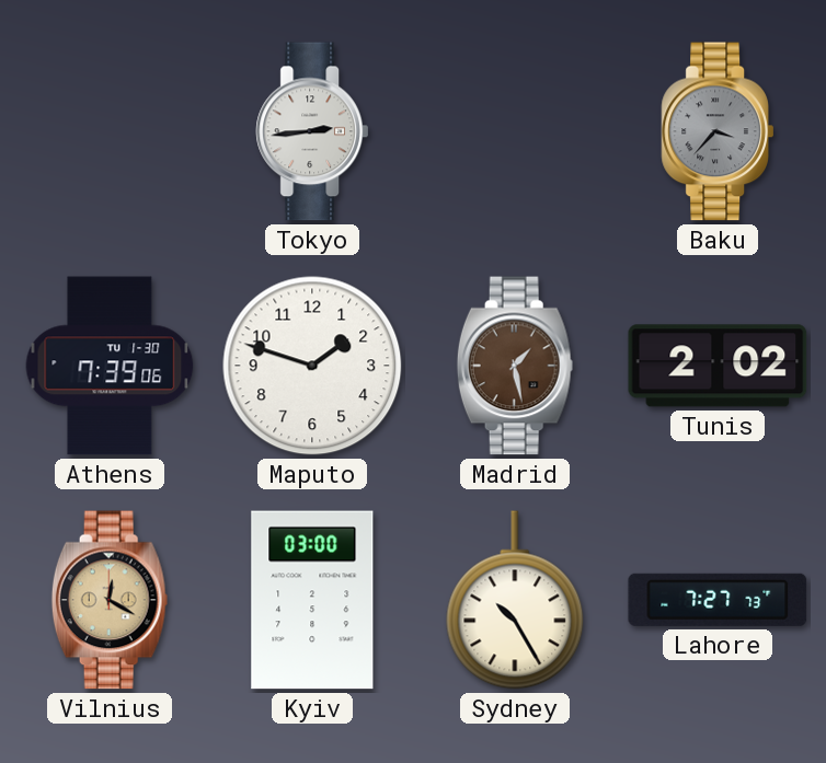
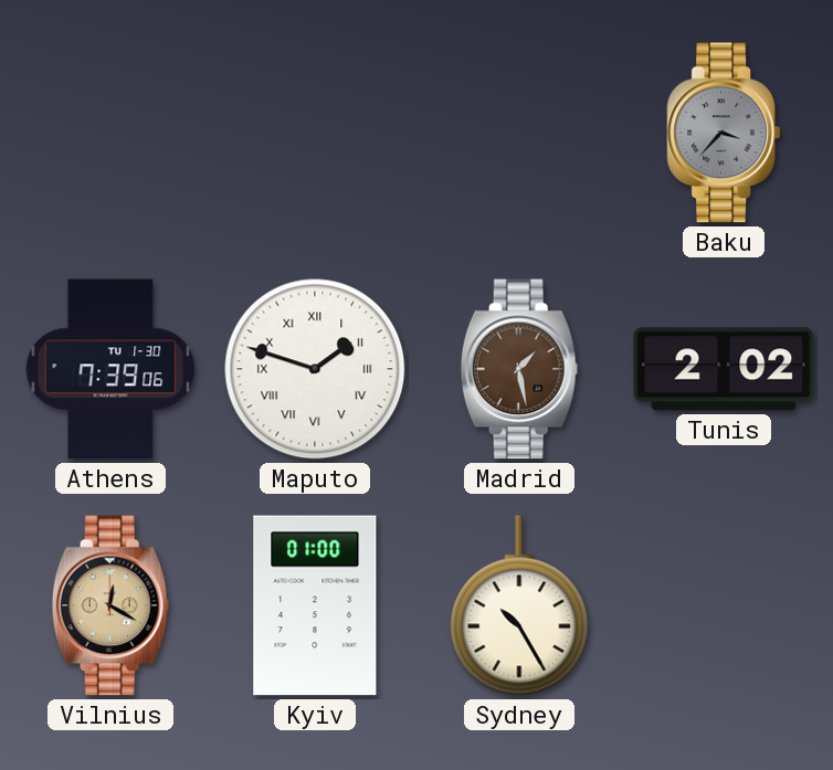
Tokyo: 2:44 -> none
Maputo numerals: Arabic -> Roman
Kyiv: 03:00 -> 01:00
Lahore: 7:27 -> none
